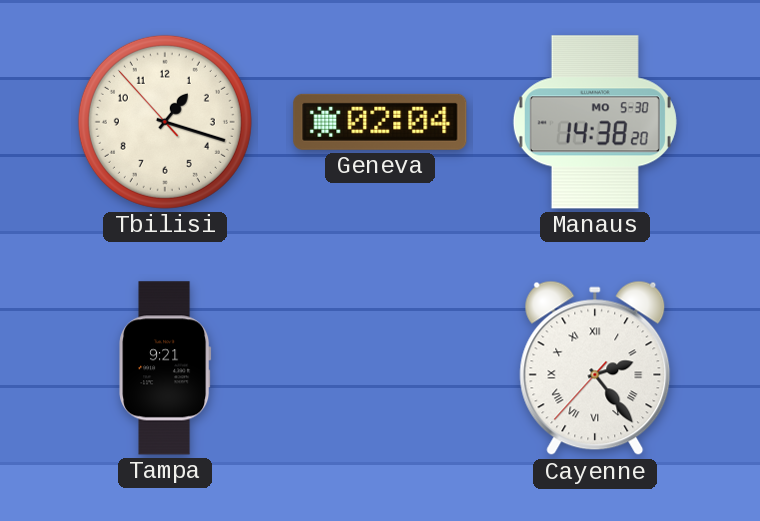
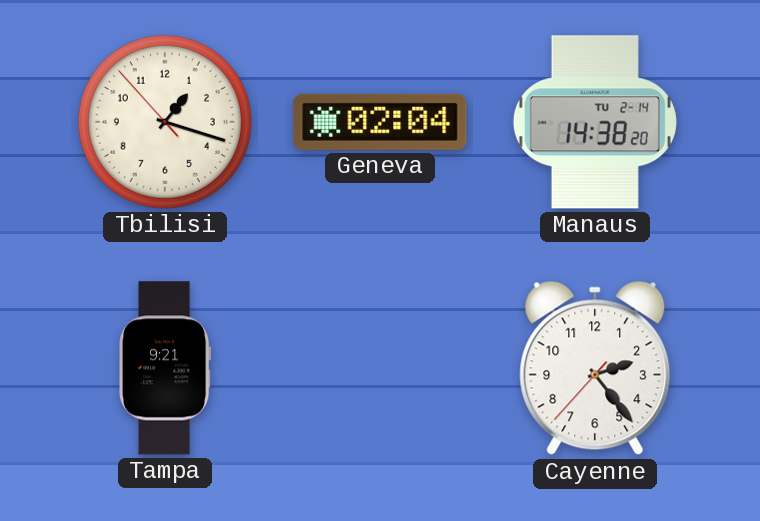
Manaus date: MO 5-30 -> TU 2-14
Cayenne numerals: Roman -> Arabic
